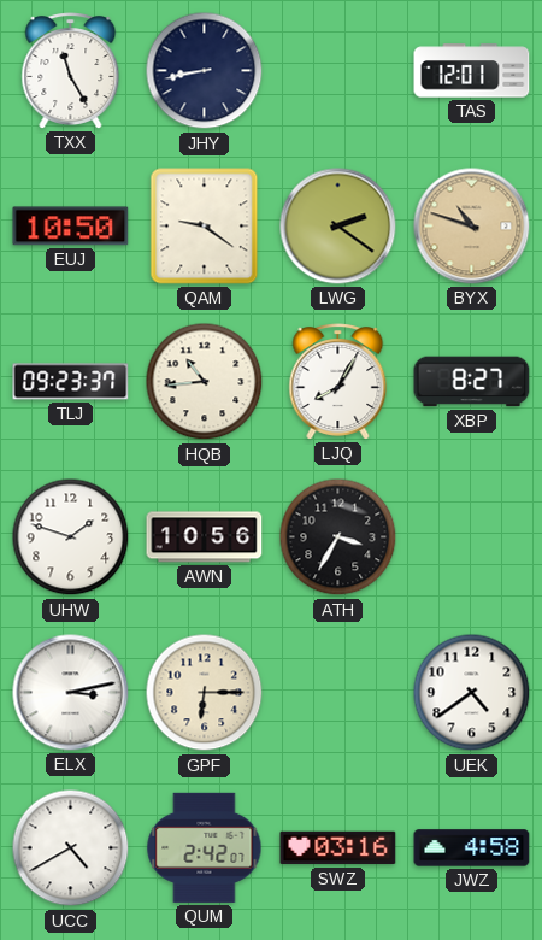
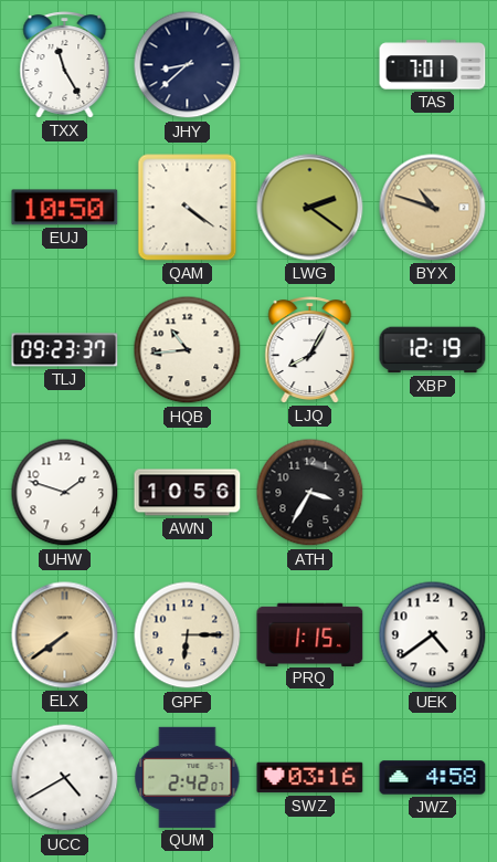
JHY: 8:43 -> 8:38
TAS: 12:01 -> 7:01
QAM: 9:21 -> 4:21
XBP: 8:27 -> 12:19
ELX: 3:13 -> 7:39
ELX dial: white -> champagne
PRQ: none -> 1:15
